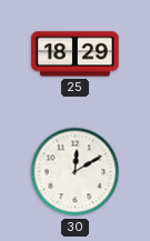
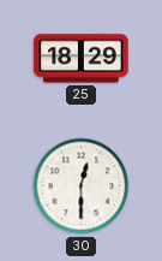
30: 12:10 -> 12:30
